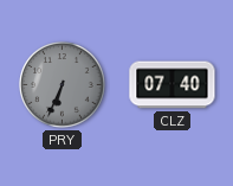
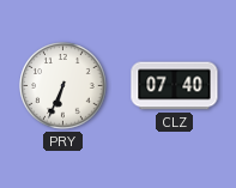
PRY dial: grey -> white
